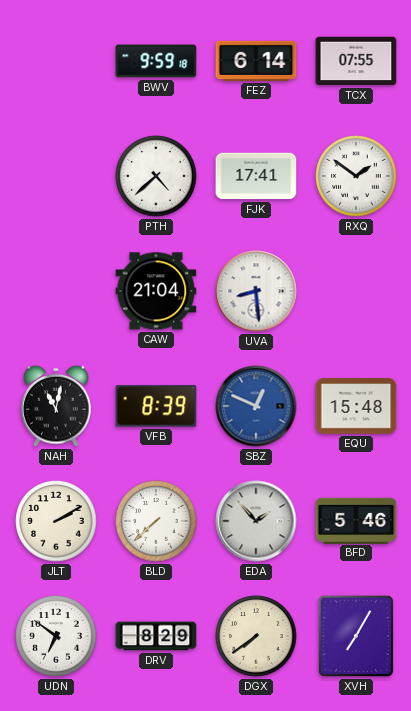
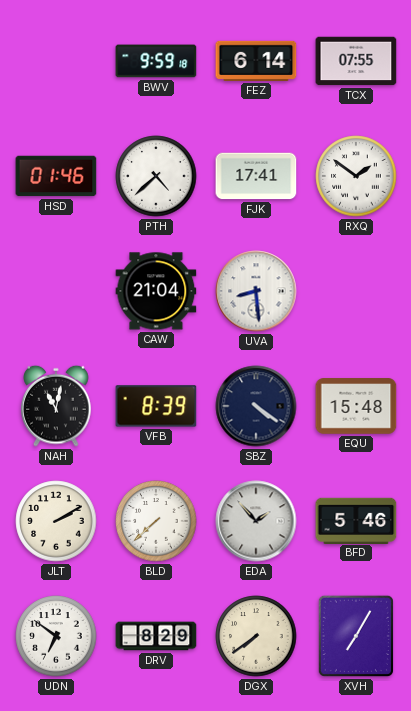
HSD: none -> 01:46
SBZ: 12:49 -> 4:21
SBZ dial: blue -> navy
